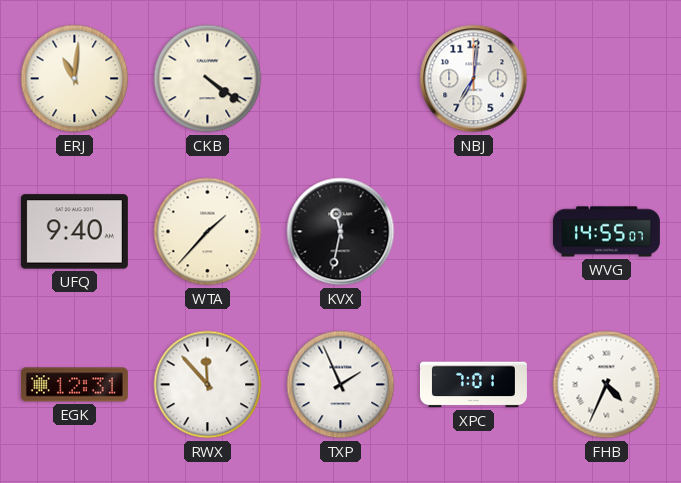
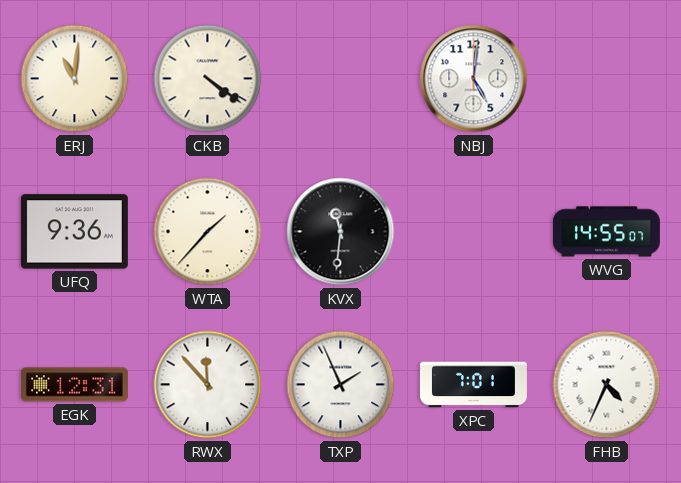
NBJ: 7:01 -> 5:01
UFQ: 9:40 -> 9:36
KVX: 11:32 -> 11:31
